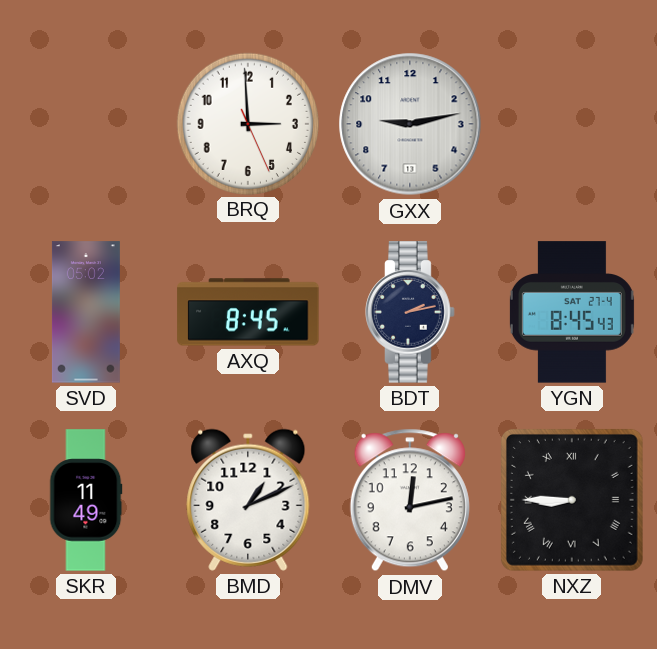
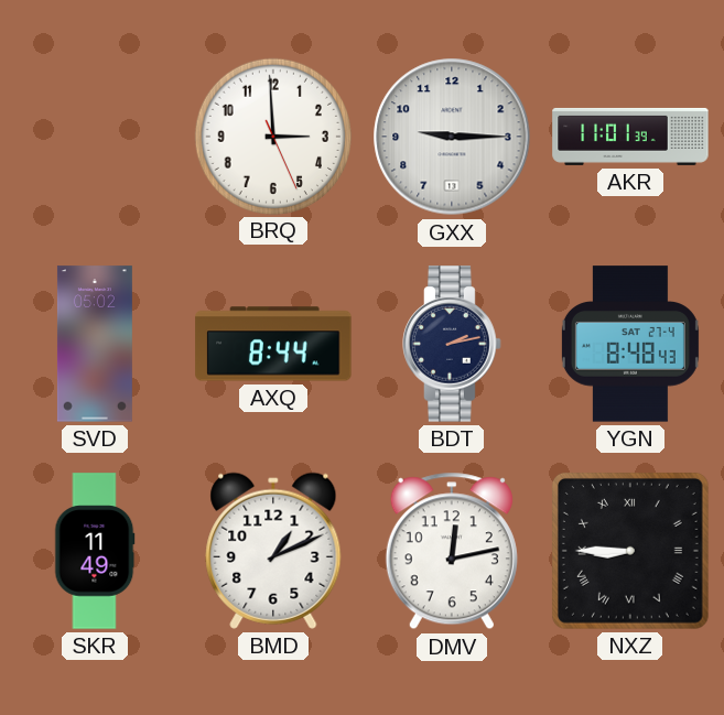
GXX: 9:13 -> 9:15
AKR: none -> 11:01
AXQ: 8:45 -> 8:44
YGN: 8:45 -> 8:48
